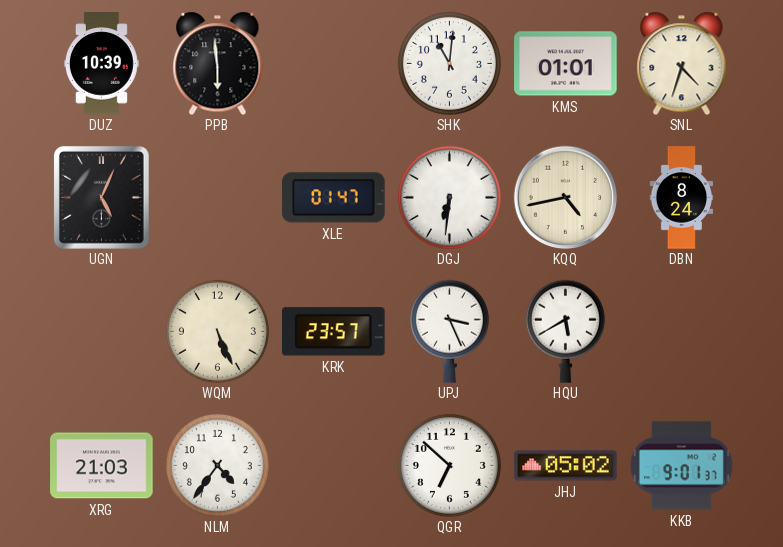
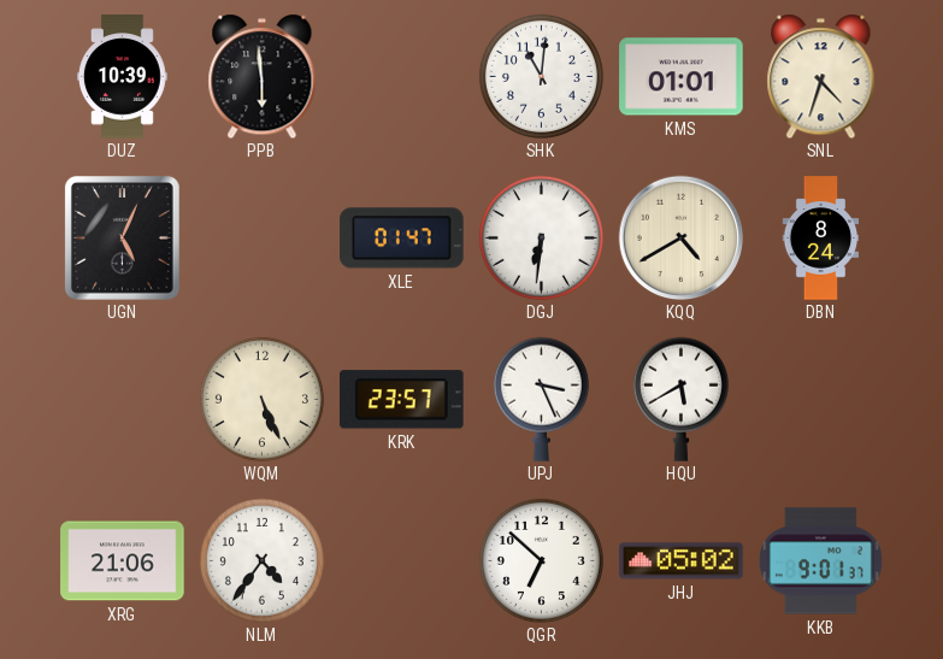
KQQ: 4:43 -> 4:40
XRG: 21:03 -> 21:06
